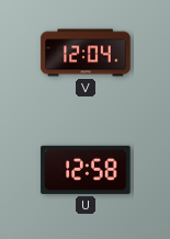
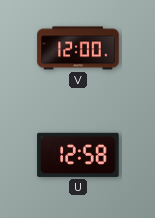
V: 12:04 -> 12:00
